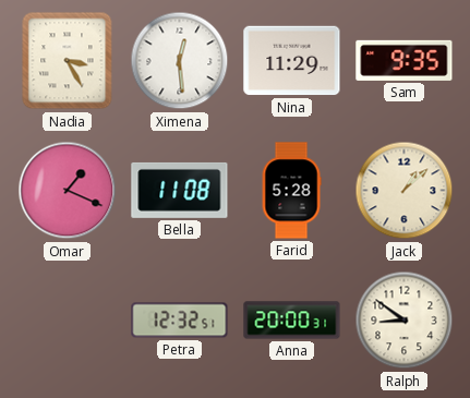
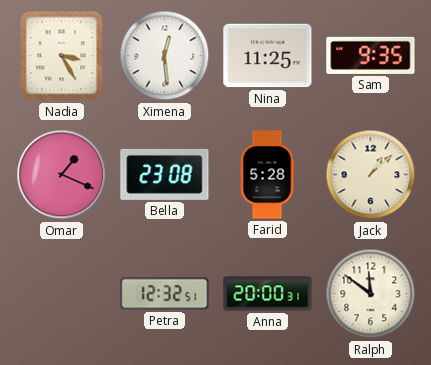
Nina: 11:29 -> 11:25
Bella: 11:08 -> 23:08
Ralph: 8:51 -> 11:51
